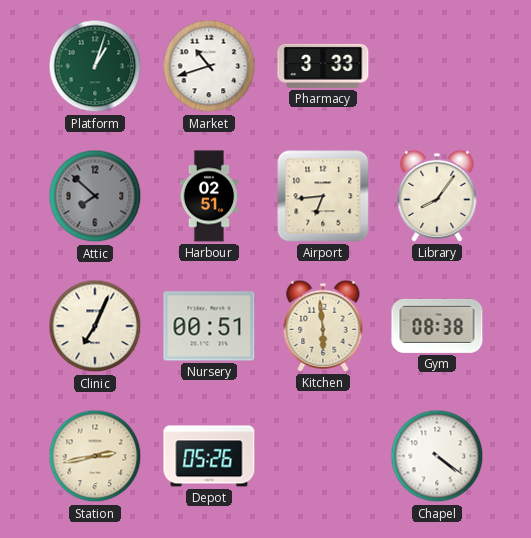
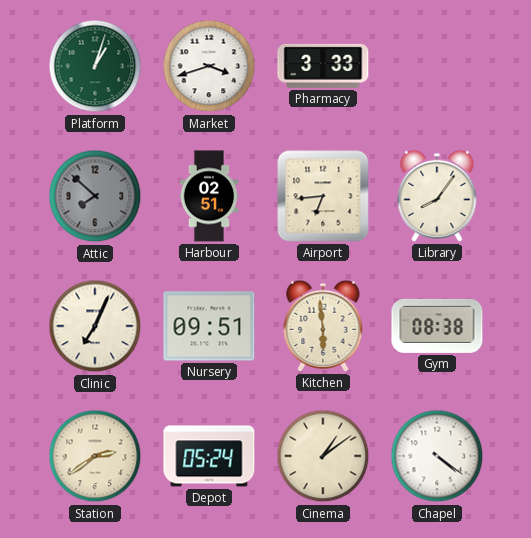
Market: 10:42 -> 3:42
Nursery: 00:51 -> 09:51
Station: 2:43 -> 2:39
Depot: 05:26 -> 05:24
Cinema: none -> 1:09
